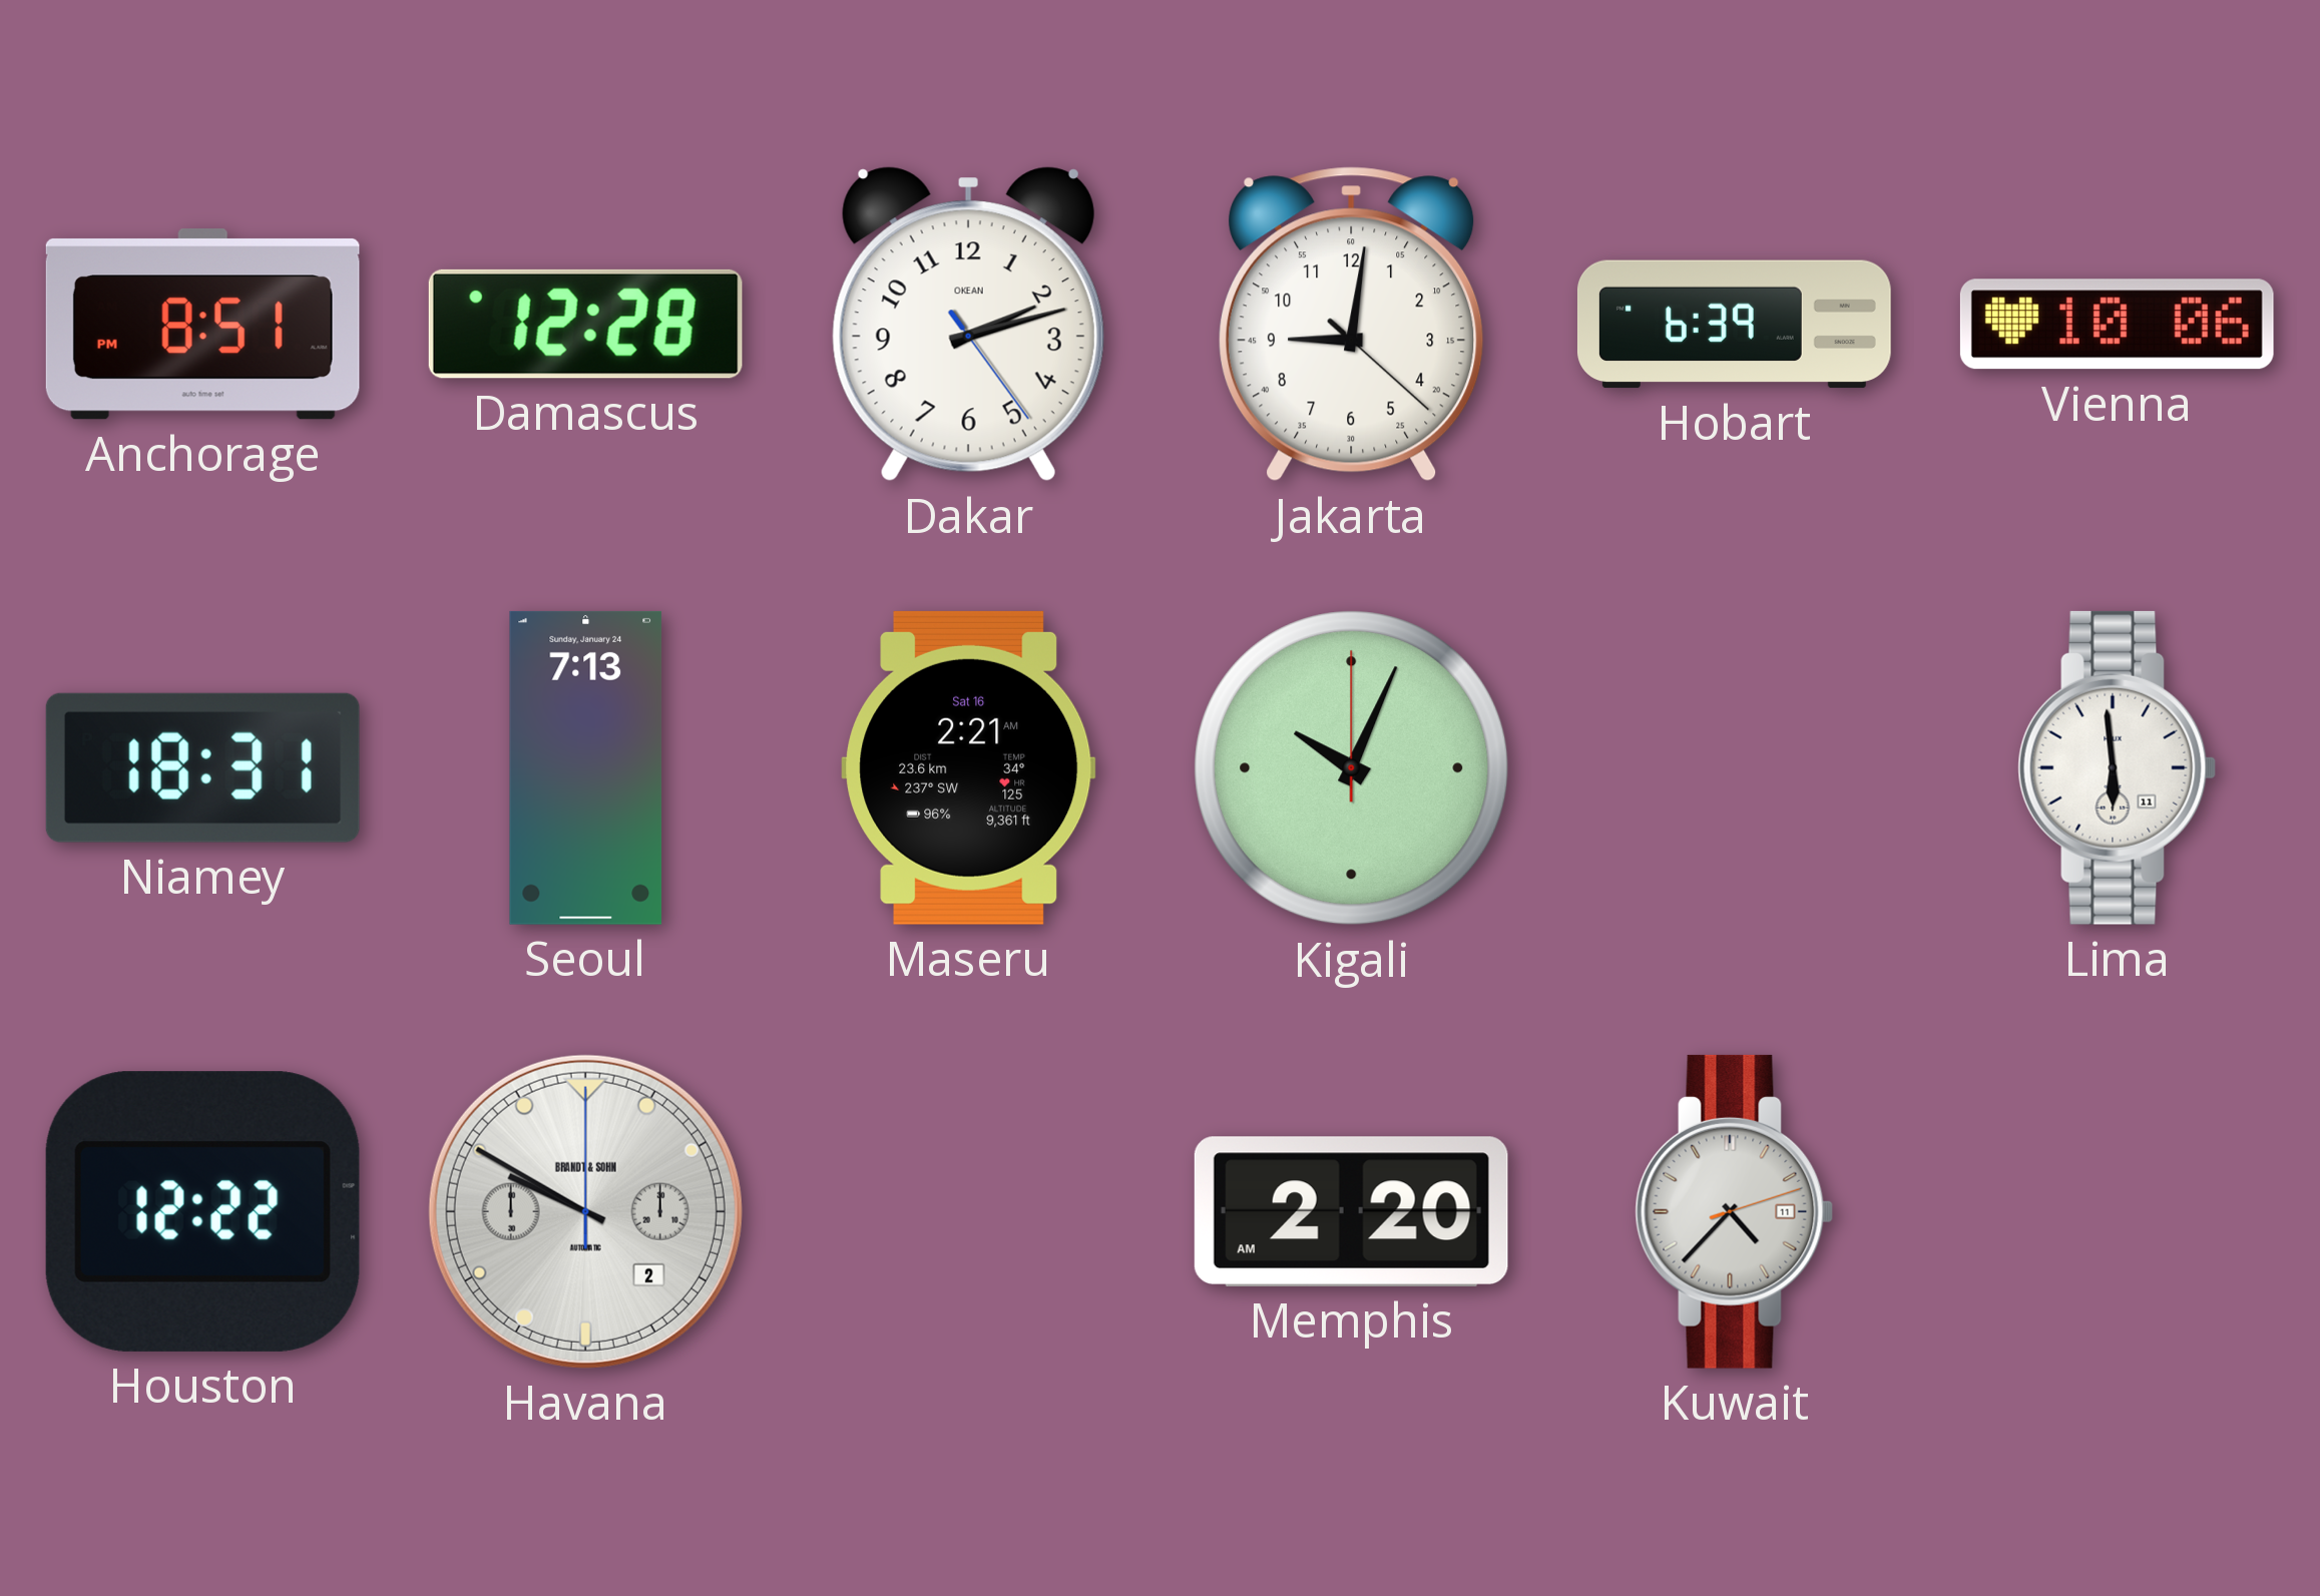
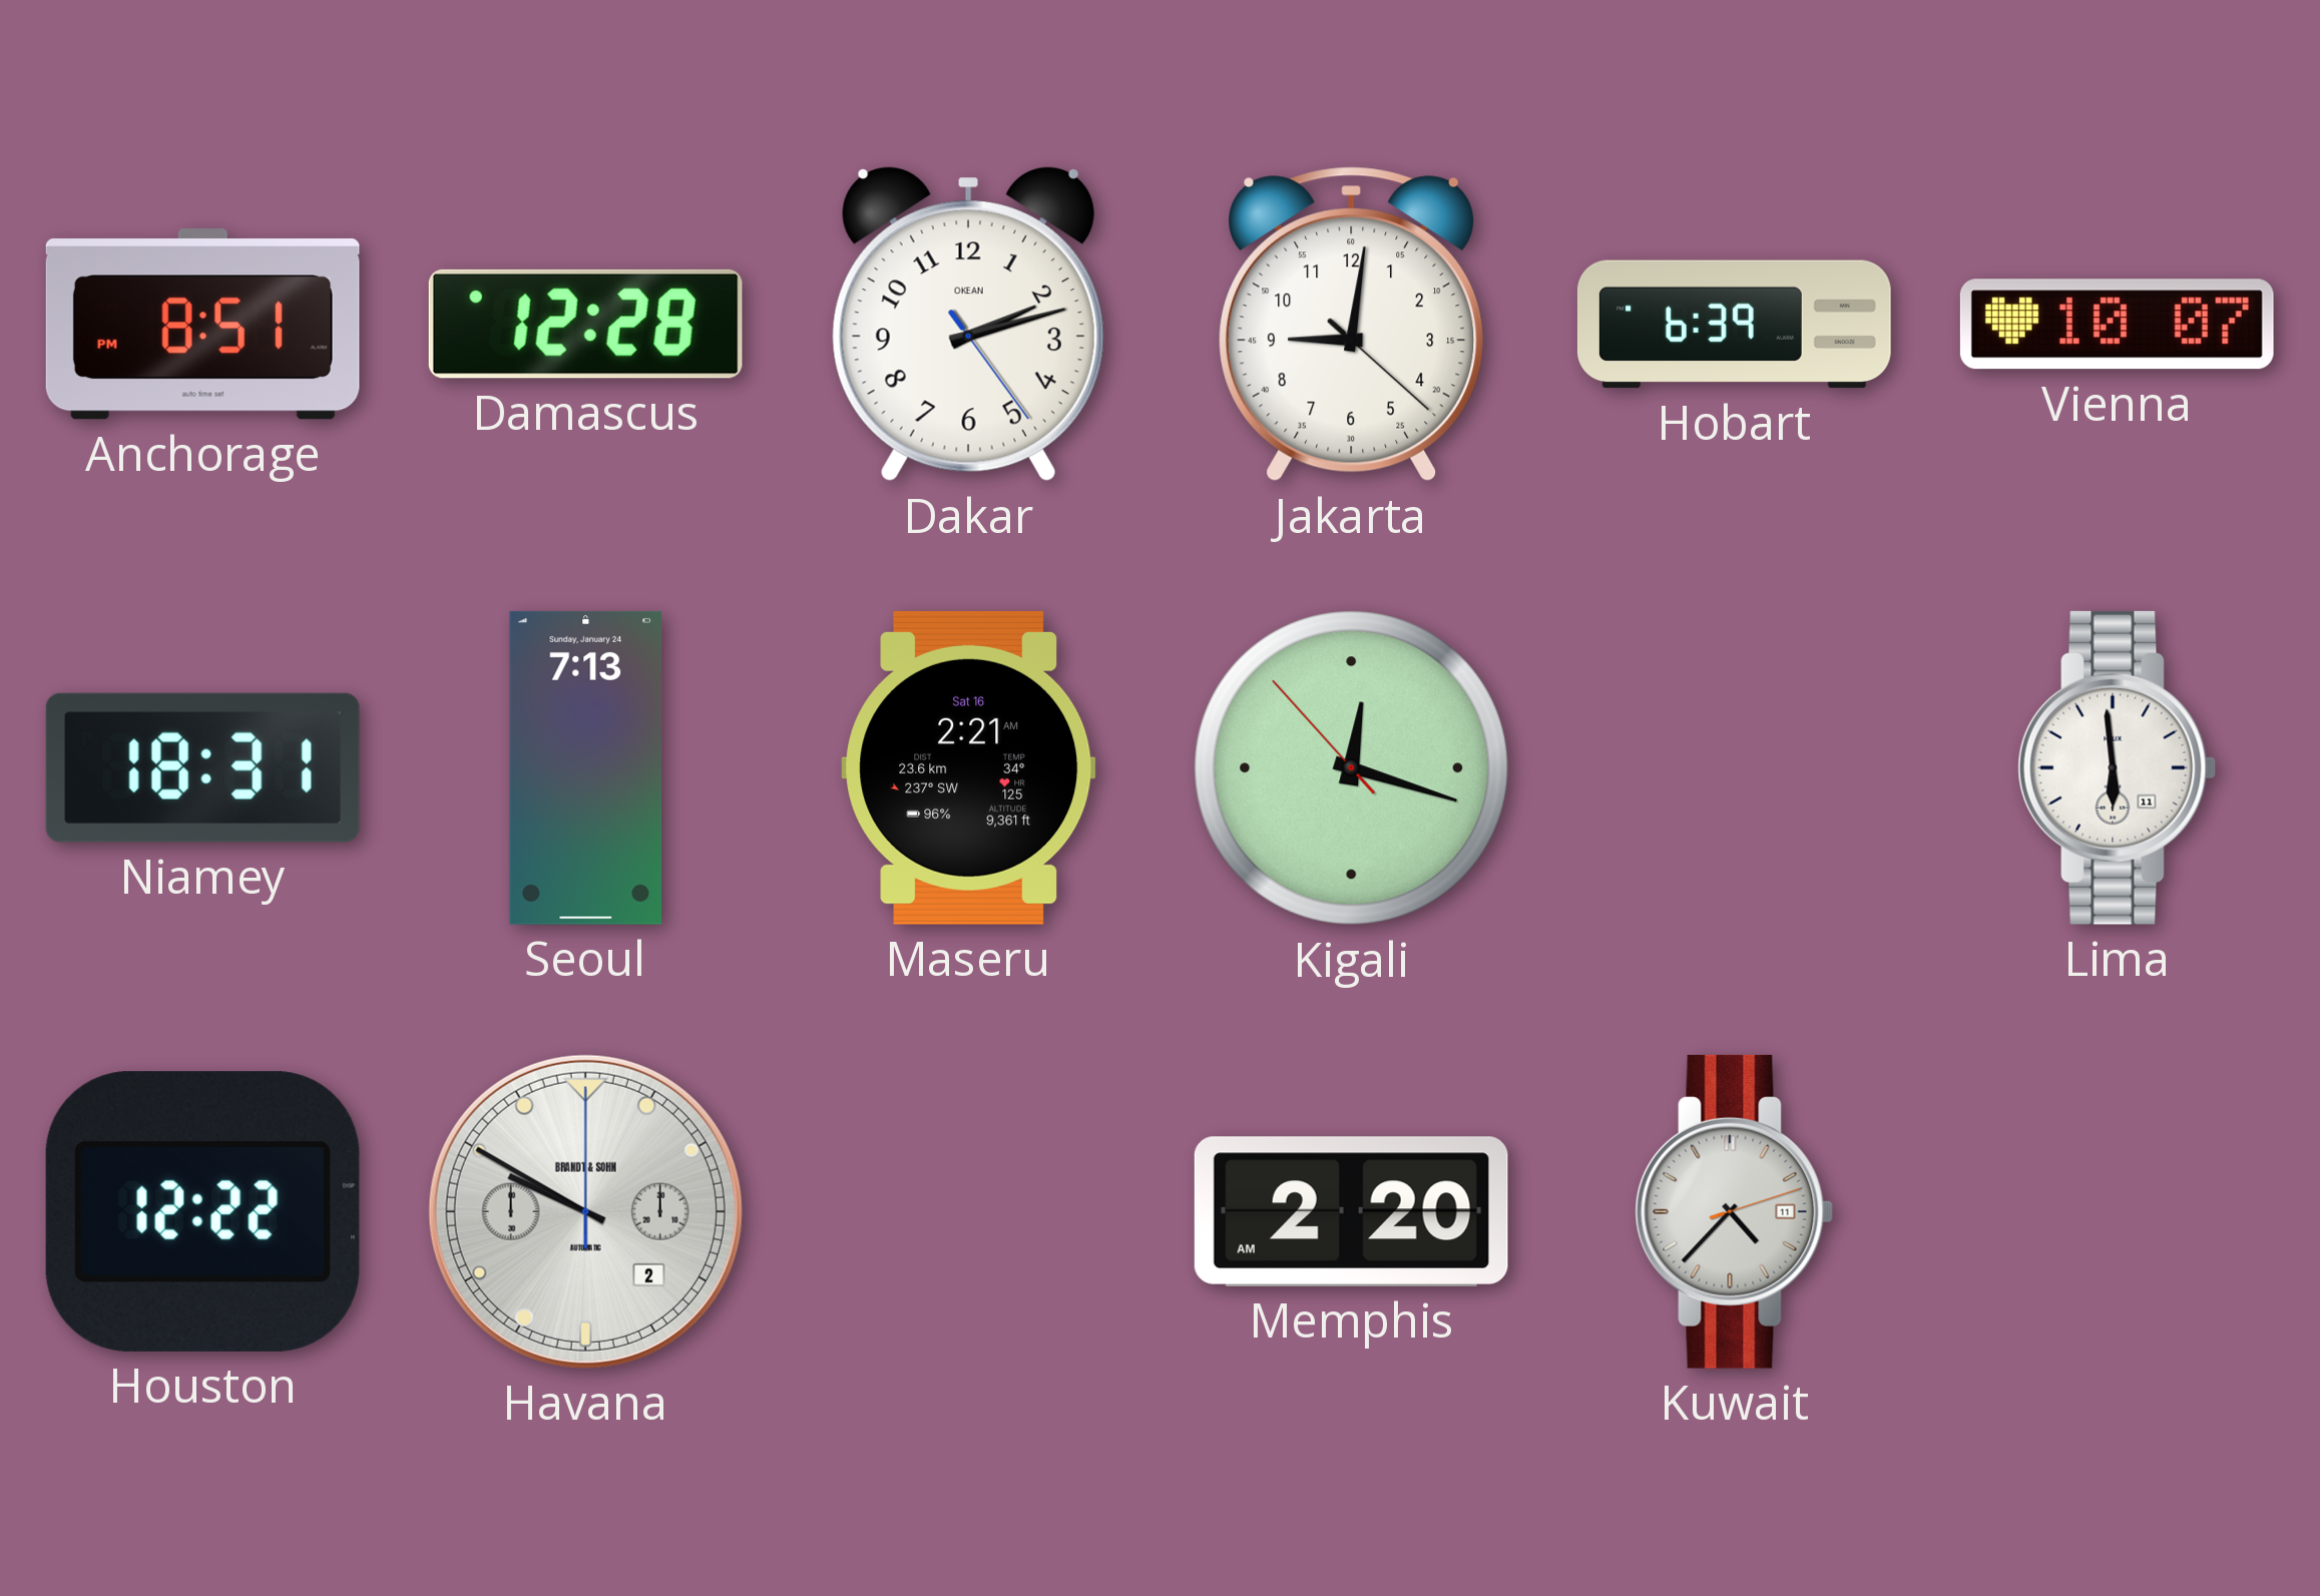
Vienna: 10:06 -> 10:07
Kigali: 10:04 -> 12:17
